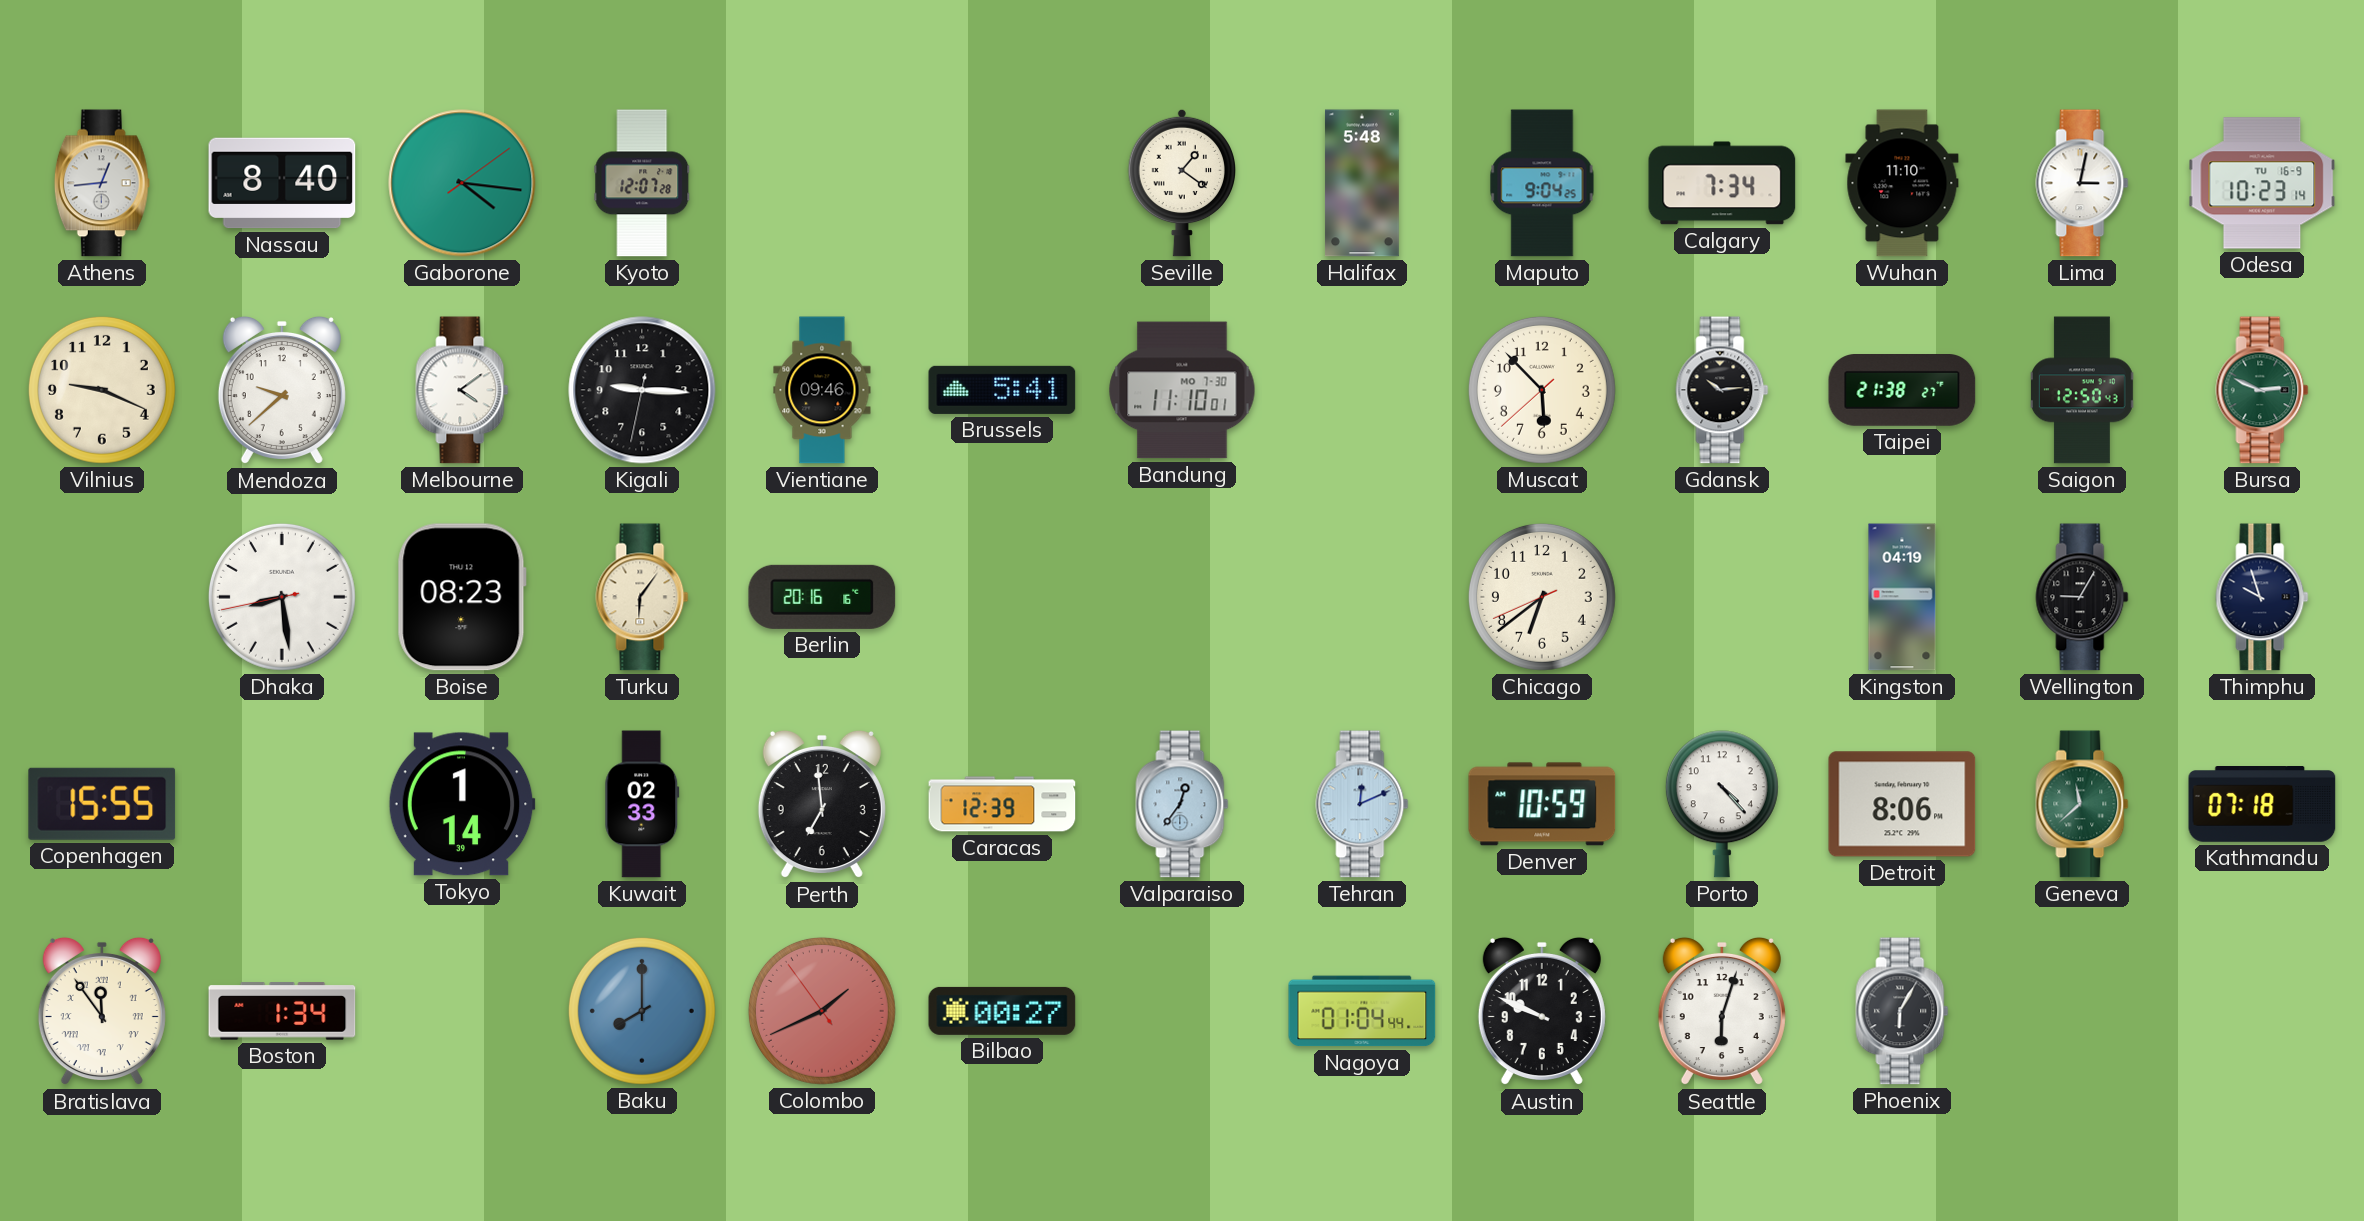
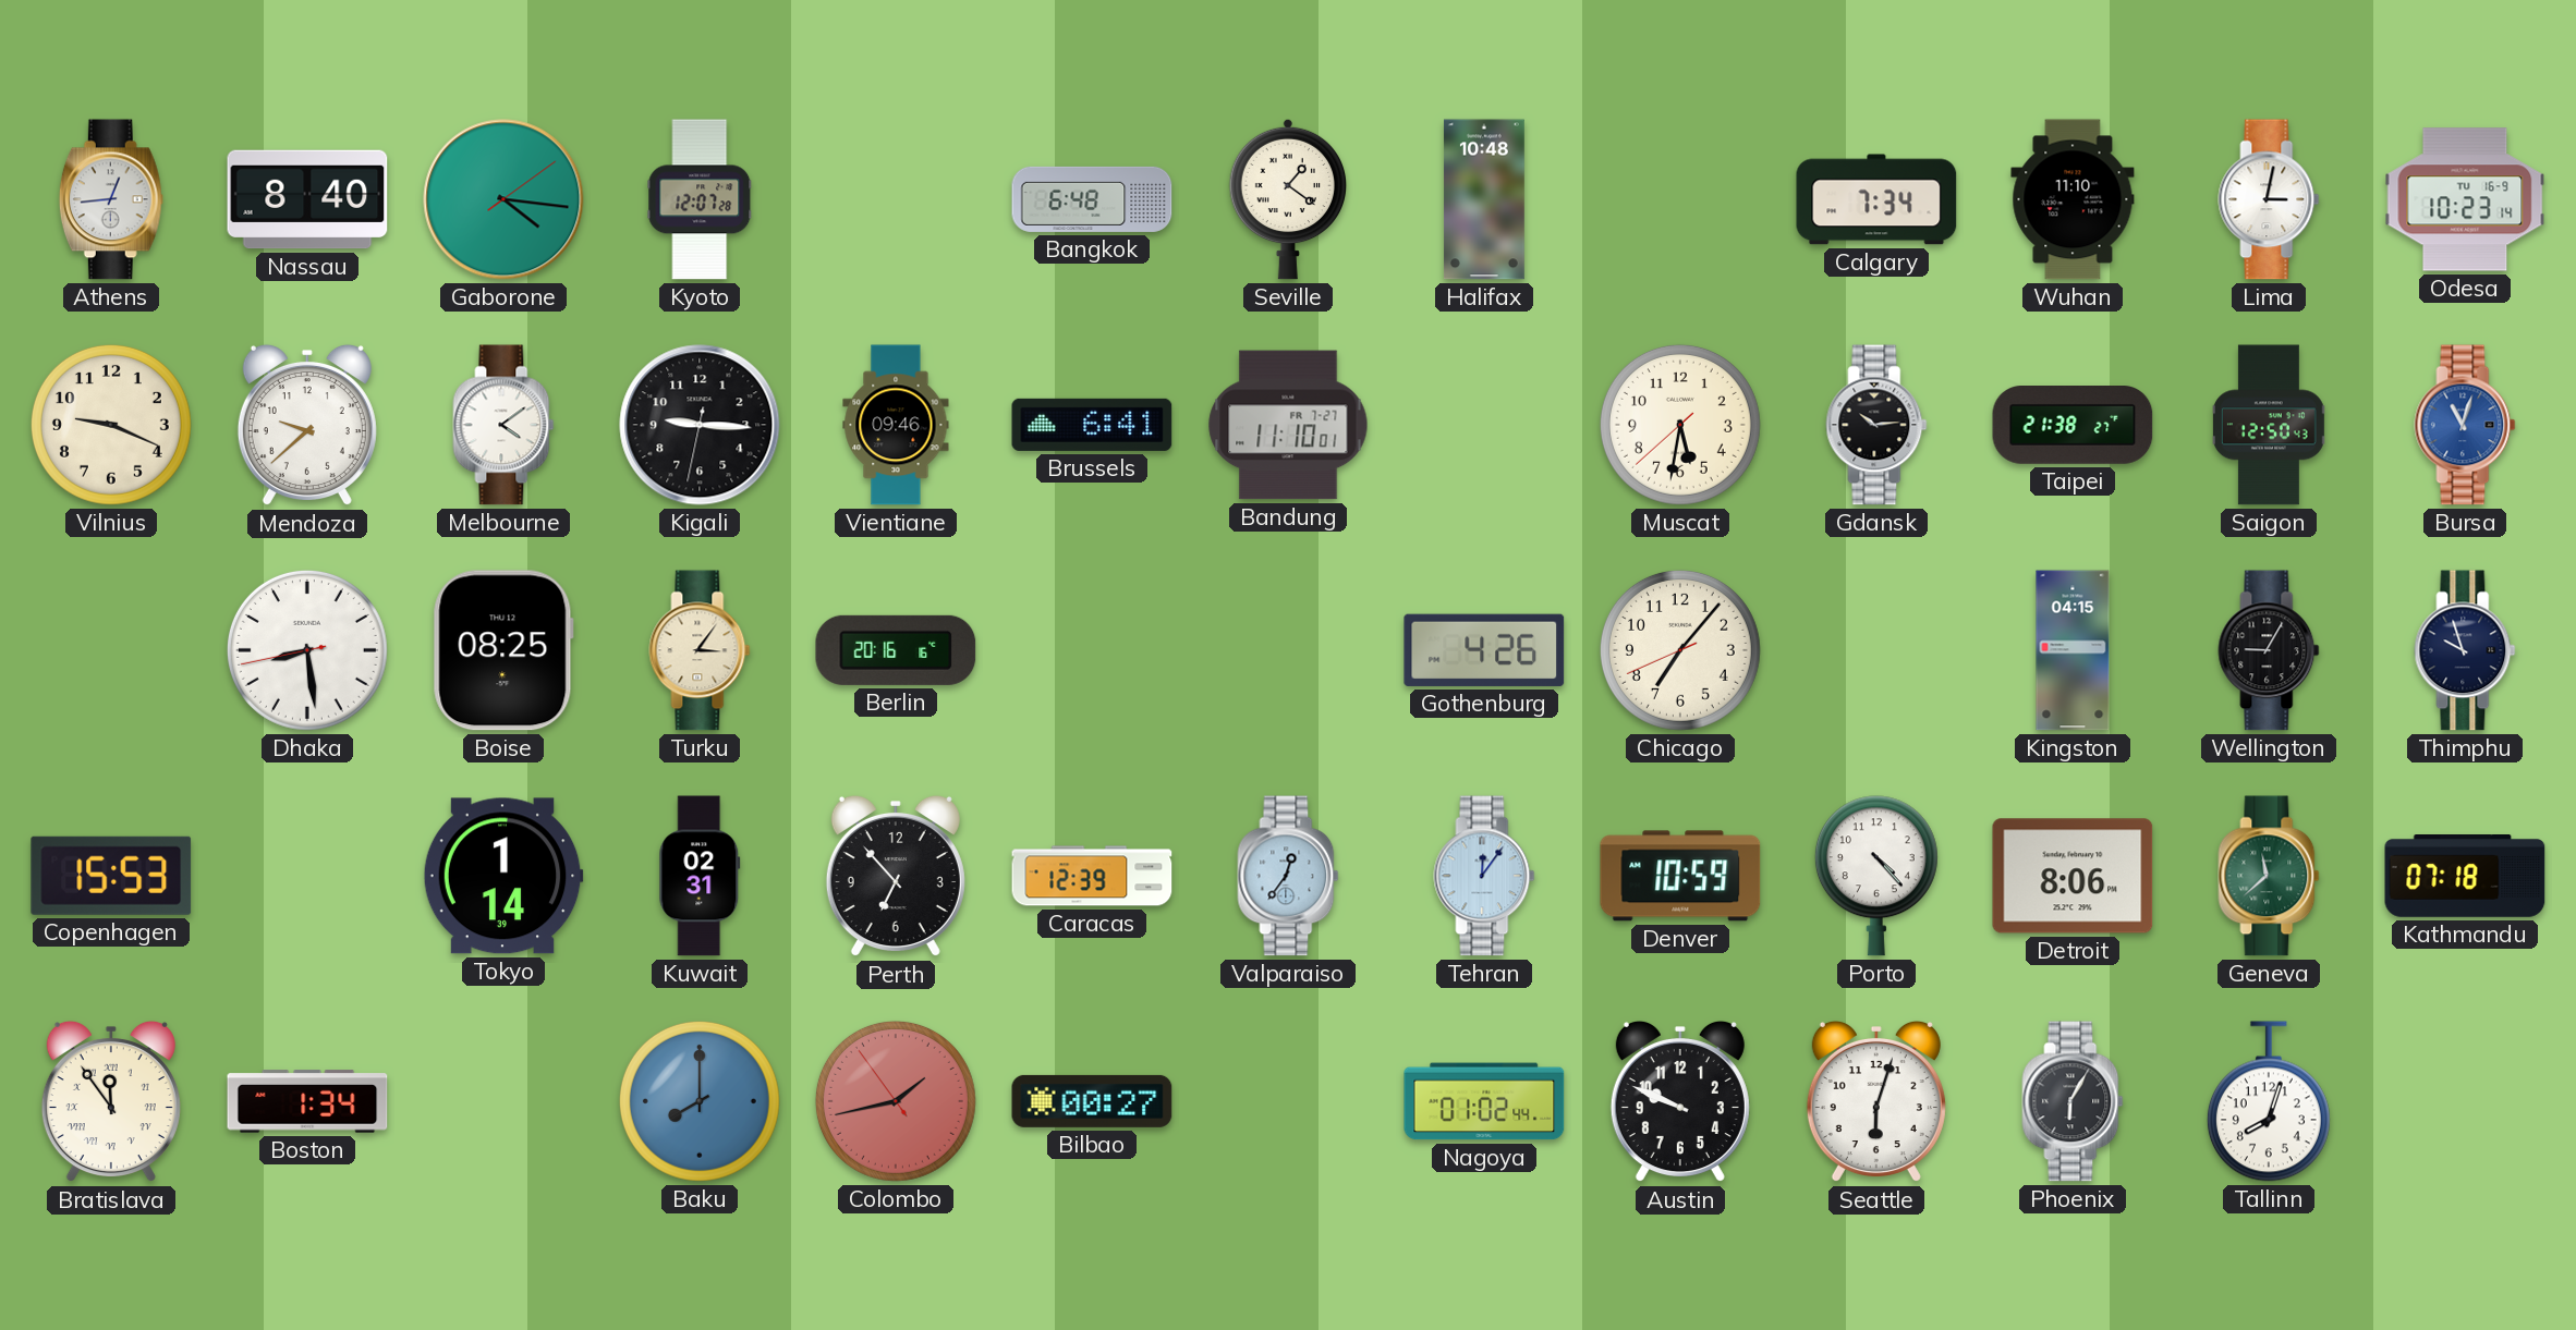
Bangkok: none -> 6:48
Halifax: 5:48 -> 10:48
Maputo: 9:04 -> none
Brussels: 5:41 -> 6:41
Bandung date: MO 7-30 -> FR 7-27
Muscat: 5:52 -> 5:31
Bursa: 2:49 -> 11:03
Bursa dial: green -> blue
Boise: 08:23 -> 08:25
Turku: 6:06 -> 3:06
Gothenburg: none -> 4:26
Chicago: 6:38 -> 7:06
Kingston: 04:19 -> 04:15
Copenhagen: 15:55 -> 15:53
Kuwait: 02:33 -> 02:31
Perth: 6:59 -> 6:53
Tehran: 12:11 -> 12:06
Colombo: 1:40 -> 1:42
Nagoya: 01:04 -> 01:02
Tallinn: none -> 8:03
